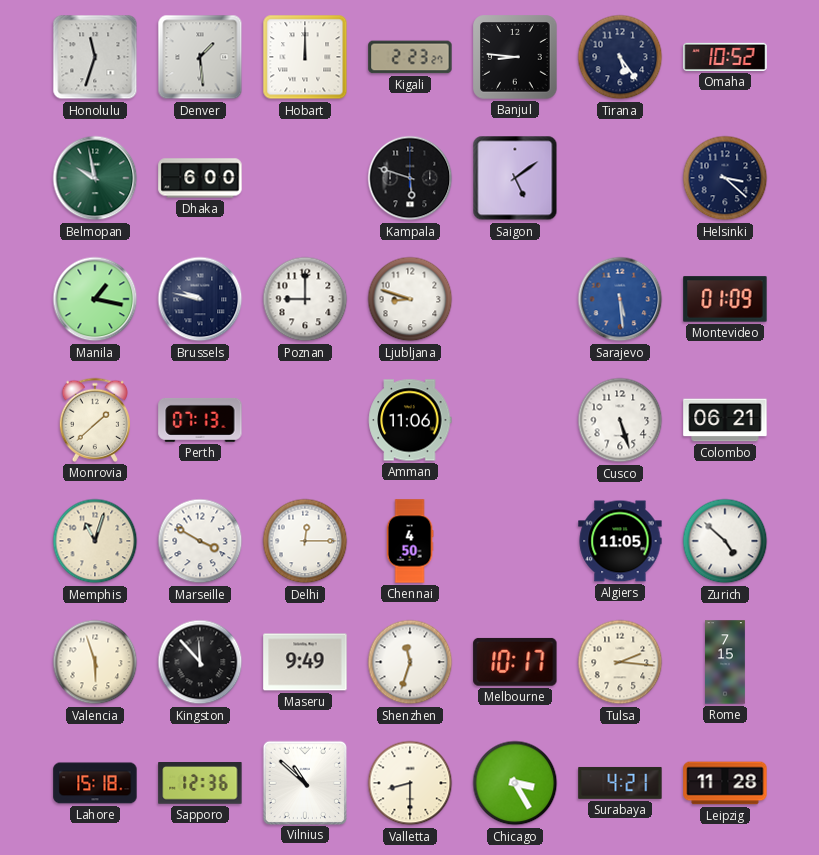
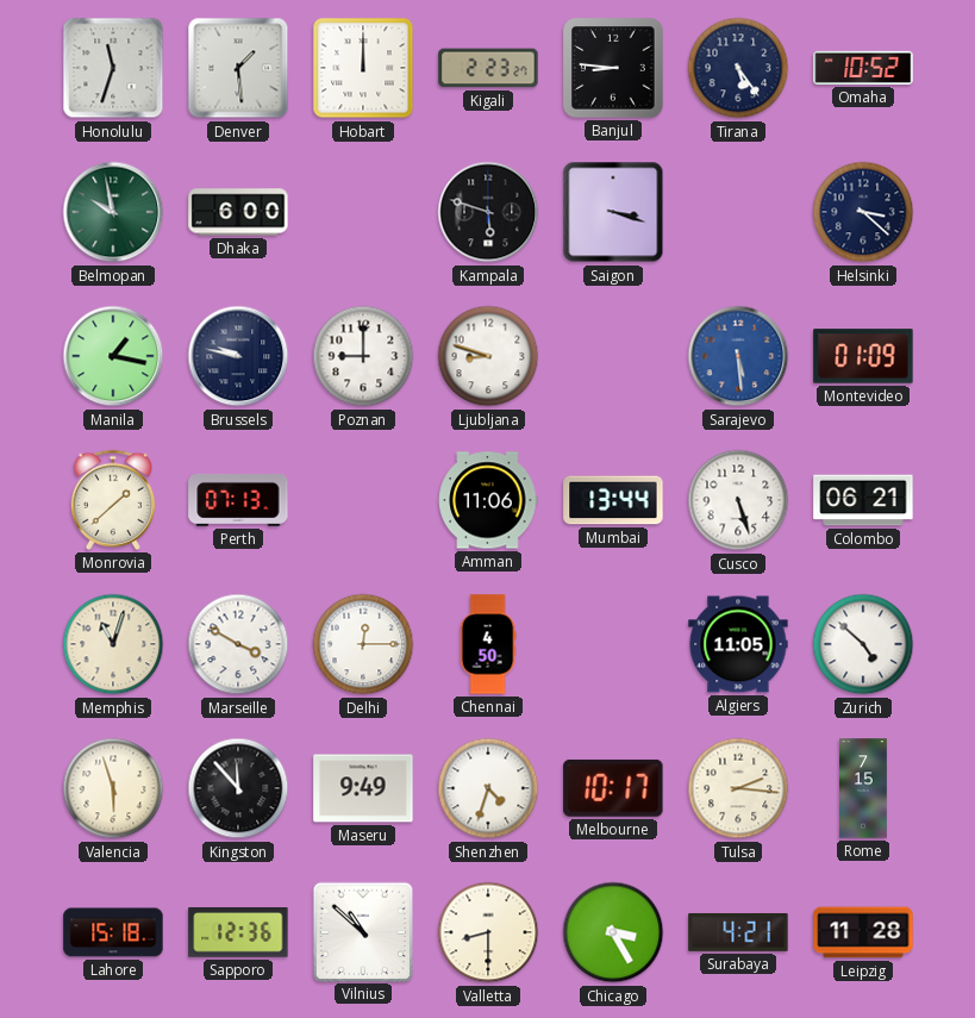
Saigon: 5:09 -> 3:18
Mumbai: none -> 13:44
Shenzhen: 11:33 -> 4:33
